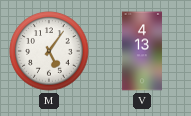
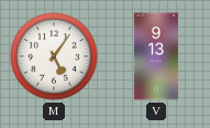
V: 4:13 -> 9:13
